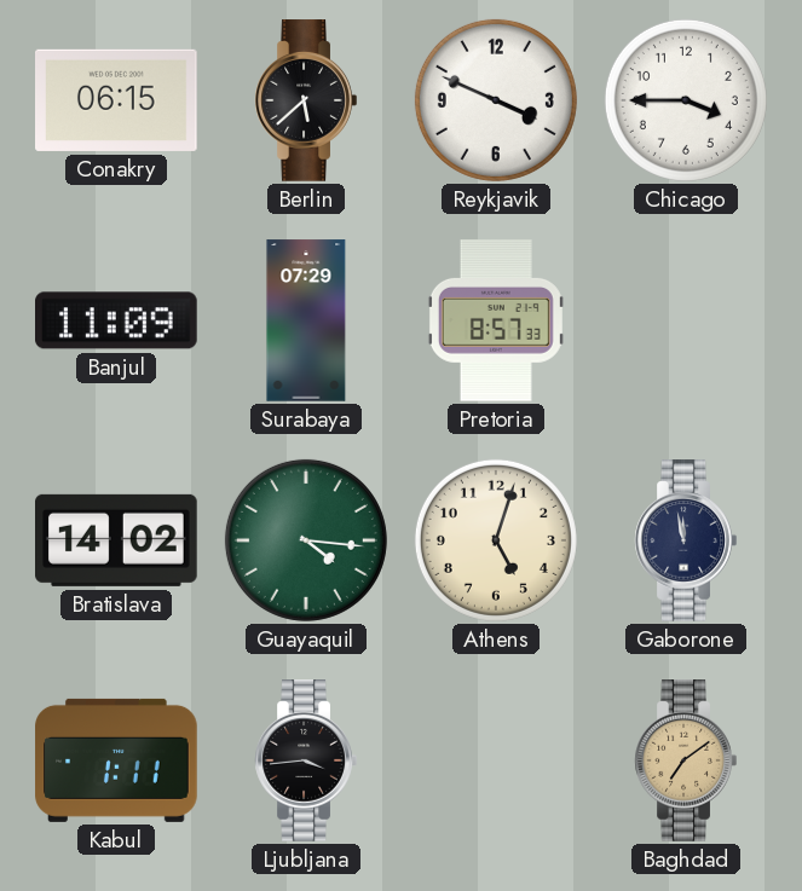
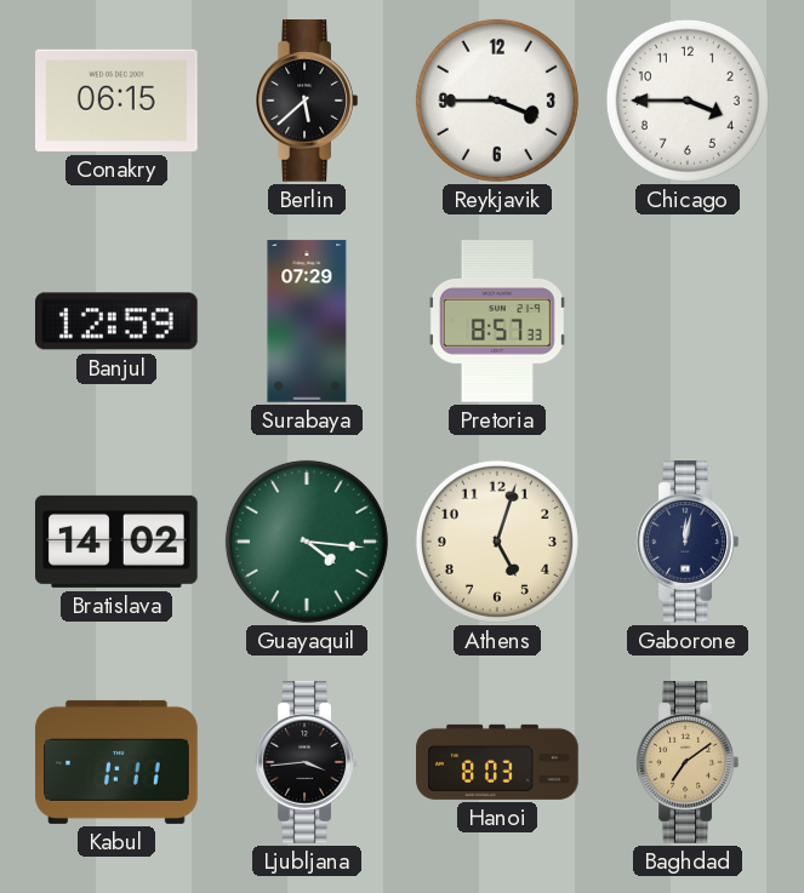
Reykjavik: 3:49 -> 3:45
Banjul: 11:09 -> 12:59
Gaborone: 11:58 -> 12:02
Hanoi: none -> 8:03
